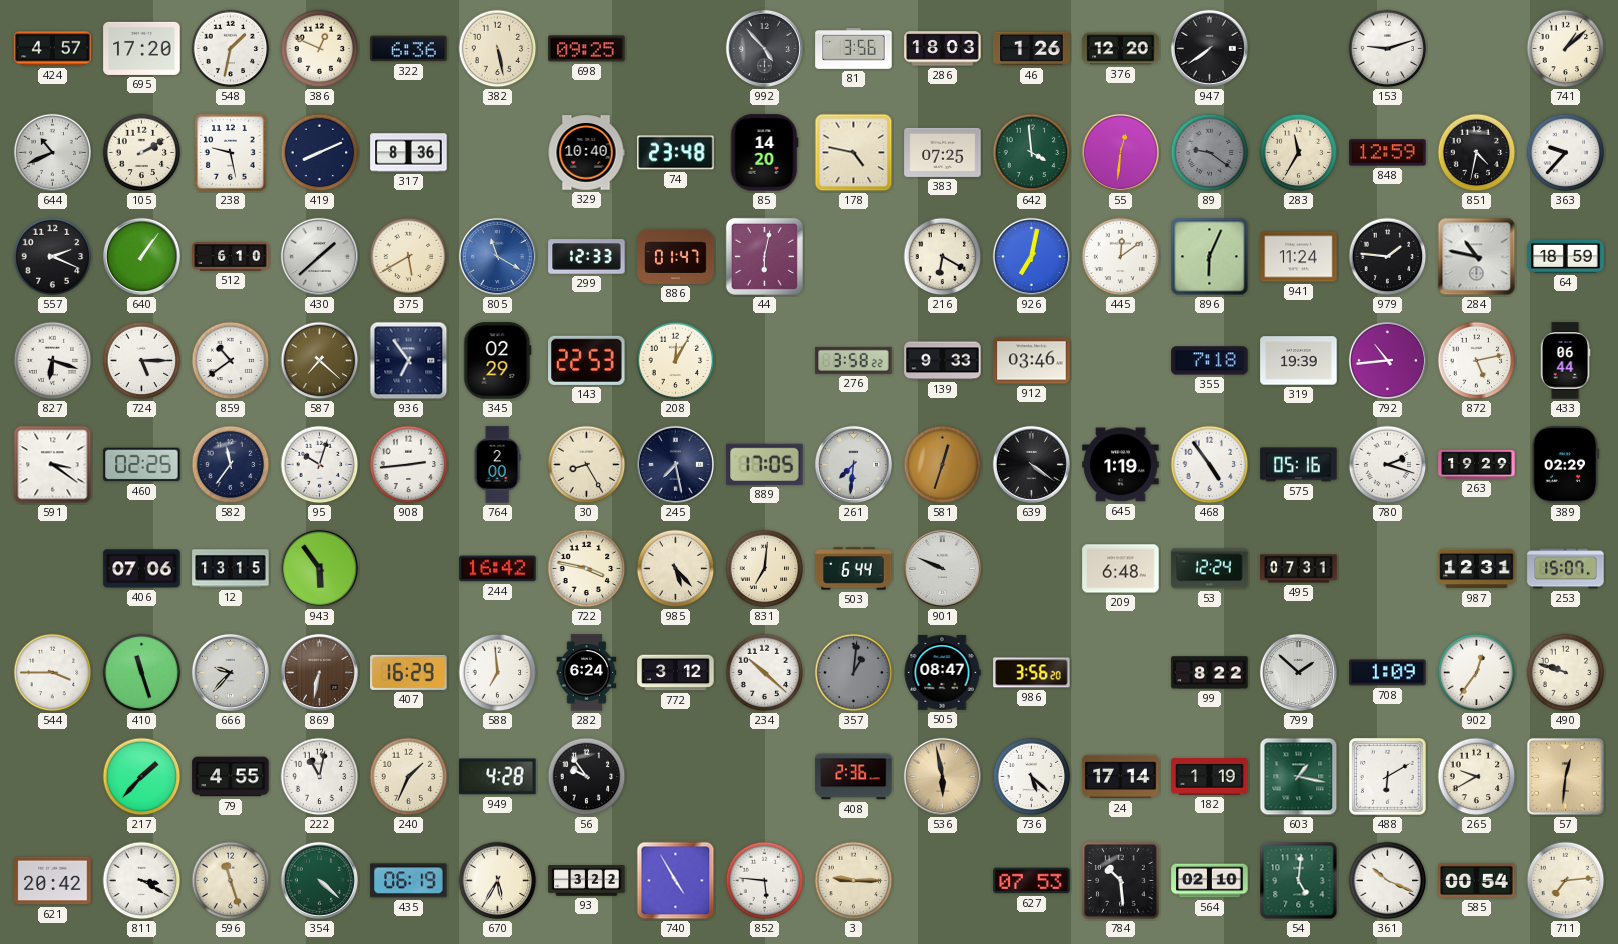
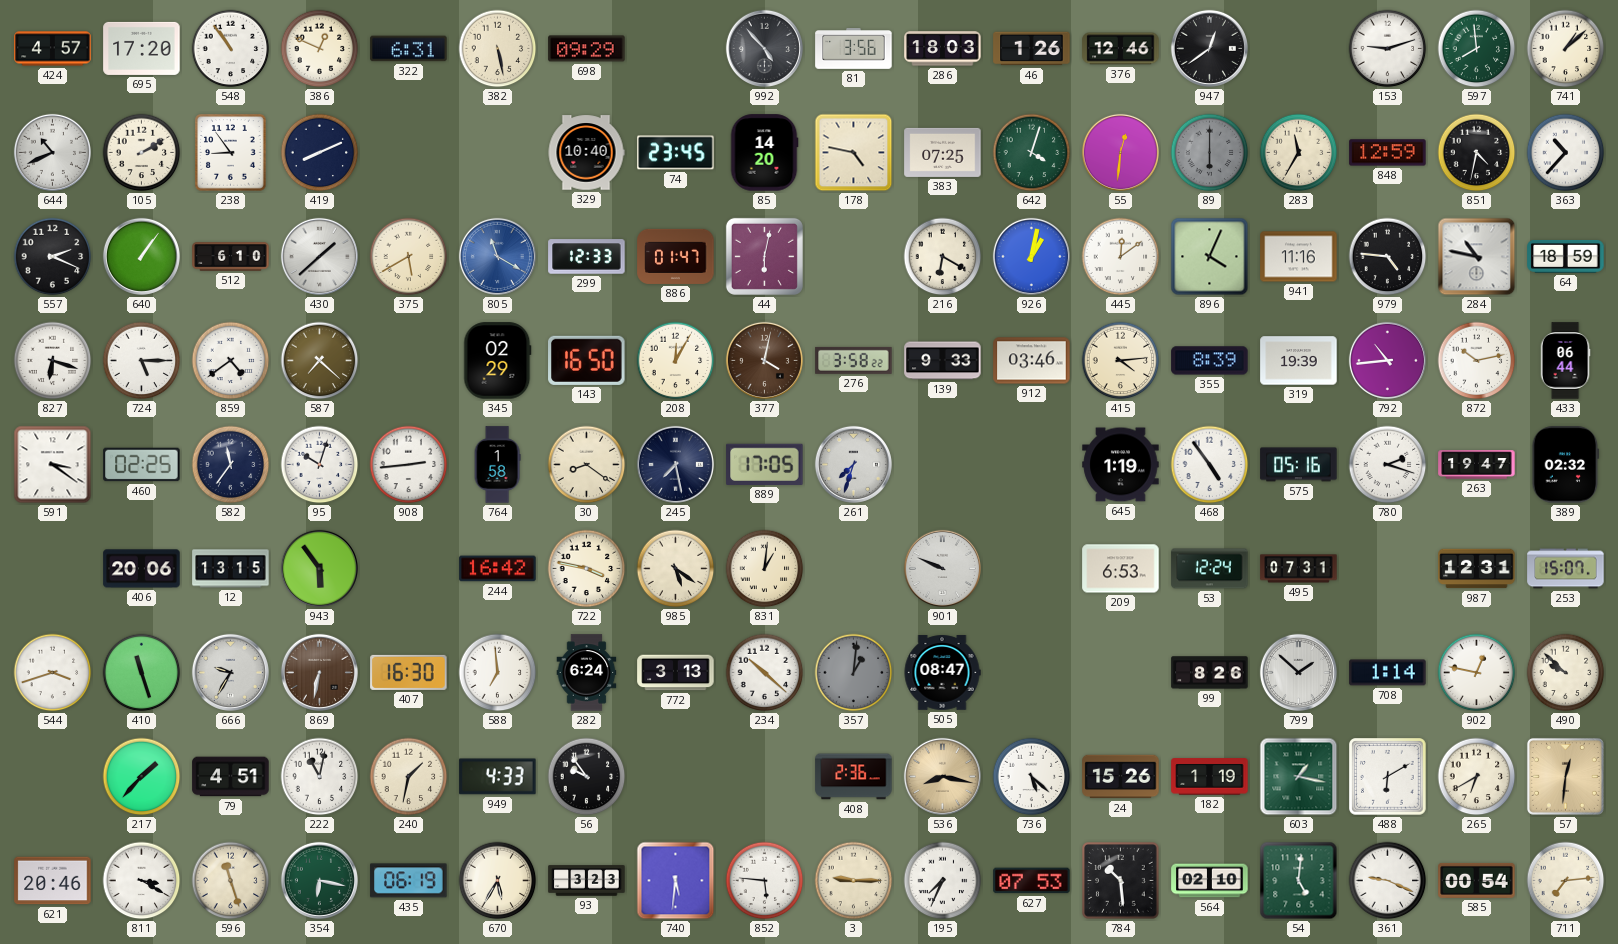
548: 1:32 -> 10:54
322: 6:36 -> 6:31
698: 09:25 -> 09:29
376: 12:20 -> 12:46
947: 7:39 -> 12:39
597: none -> 7:59
238: 9:28 -> 8:54
317: 8:36 -> none
74: 23:48 -> 23:45
642: 3:59 -> 4:03
89: 9:21 -> 6:00
363: 9:37 -> 10:37
926: 7:02 -> 1:02
896: 6:04 -> 4:04
941: 11:24 -> 11:16
979: 1:46 -> 4:46
859: 10:39 -> 4:39
936: 6:54 -> none
143: 22:53 -> 16:50
377: none -> 4:02
415: none -> 4:14
355: 7:18 -> 8:39
872: 5:13 -> 10:13
764: 2:00 -> 1:58
30: 8:25 -> 8:21
261: 7:31 -> 7:33
581: 12:33 -> none
639: 4:21 -> none
263: 19:29 -> 19:47
389: 02:29 -> 02:32
406: 07:06 -> 20:06
985: 5:23 -> 5:21
831: 7:01 -> 1:01
503: 6:44 -> none
209: 6:48 -> 6:53
544: 3:45 -> 3:42
666: 9:37 -> 9:35
407: 16:29 -> 16:30
772: 3:12 -> 3:13
986: 3:56 -> none
99: 8:22 -> 8:26
708: 1:09 -> 1:14
902: 12:36 -> 12:47
490: 9:48 -> 9:52
79: 4:55 -> 4:51
240: 1:34 -> 1:32
949: 4:28 -> 4:33
536: 5:58 -> 8:17
24: 17:14 -> 15:26
265: 9:40 -> 6:40
621: 20:42 -> 20:46
354: 4:22 -> 6:17
93: 3:22 -> 3:23
740: 4:55 -> 5:31
195: none -> 7:34
361: 10:19 -> 9:19
